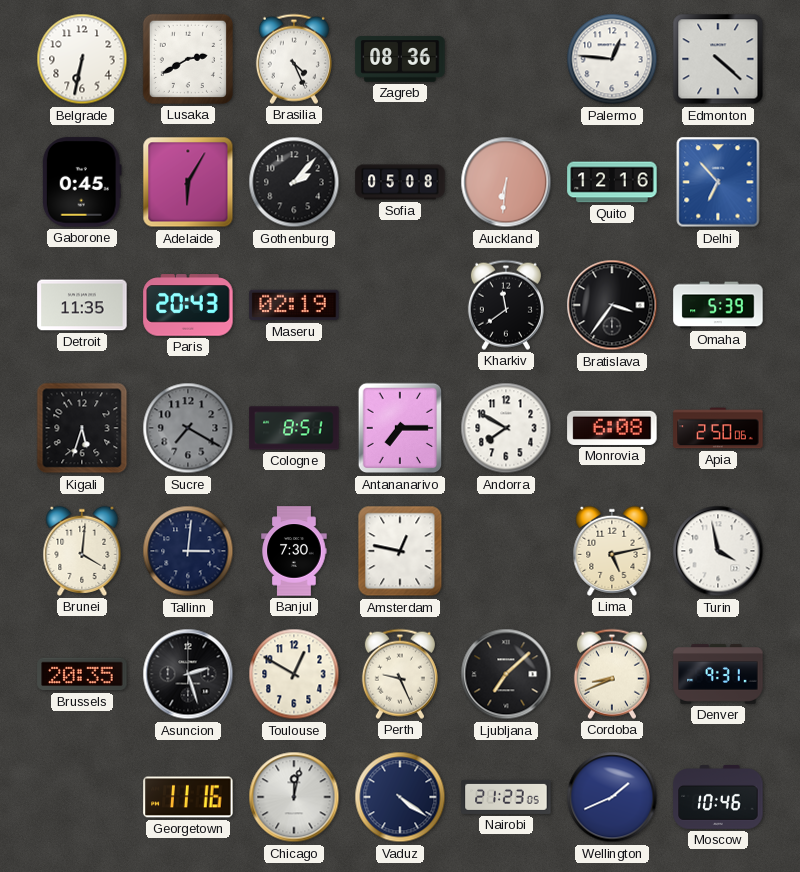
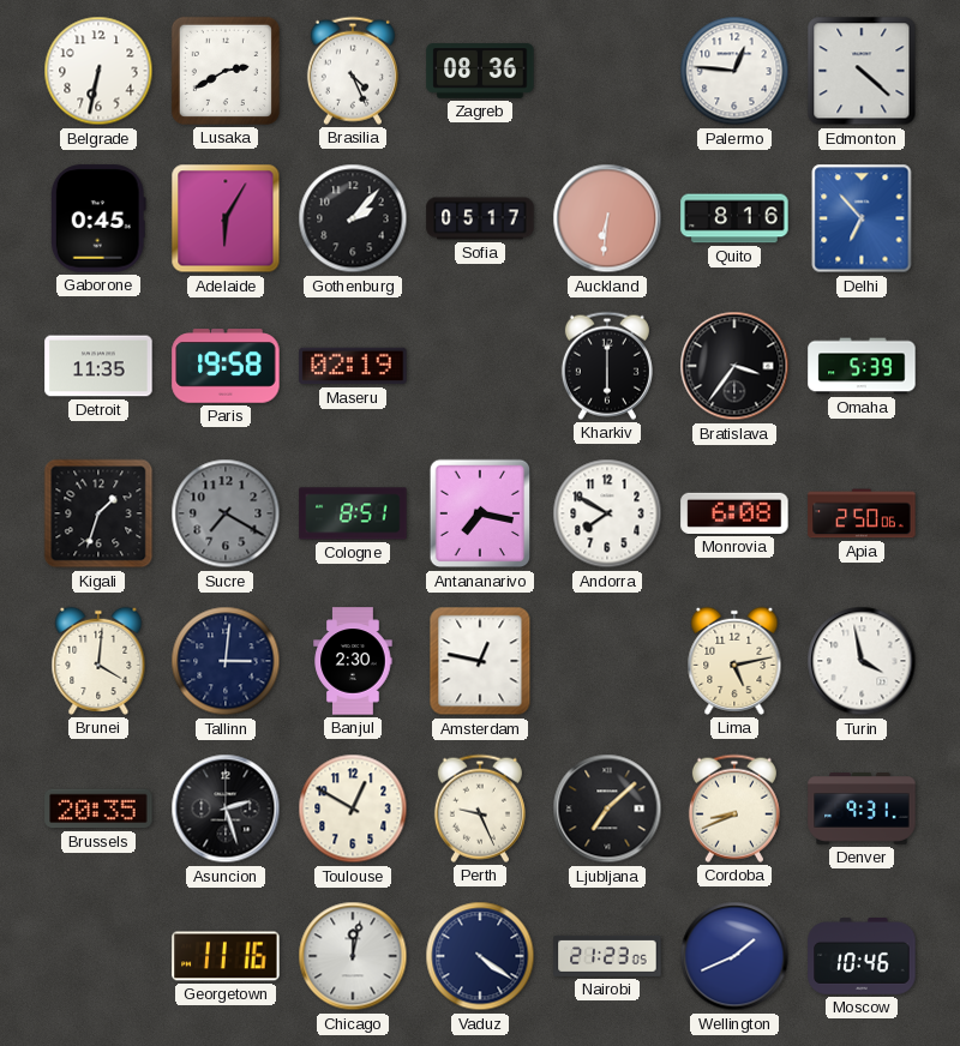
Sofia: 05:08 -> 05:17
Quito: 12:16 -> 8:16
Paris: 20:43 -> 19:58
Kharkiv: 11:39 -> 6:00
Kigali: 5:33 -> 1:33
Antananarivo: 7:15 -> 7:17
Banjul: 7:30 -> 2:30
